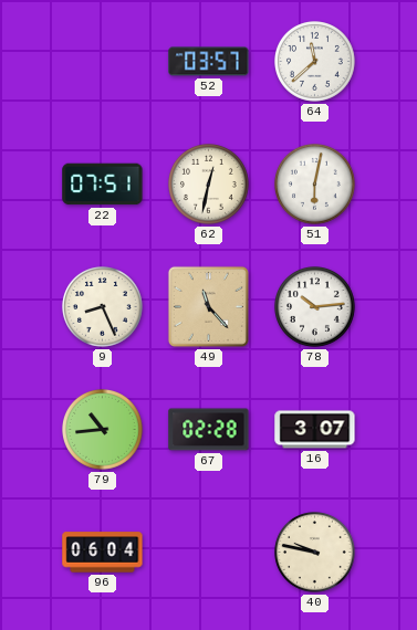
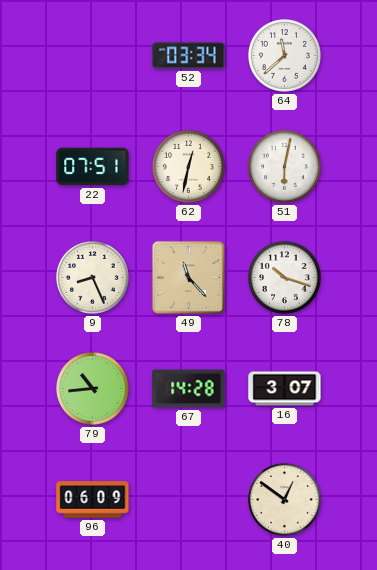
52: 03:57 -> 03:34
78: 10:14 -> 10:18
67: 02:28 -> 14:28
96: 06:04 -> 06:09
40: 9:47 -> 12:51
